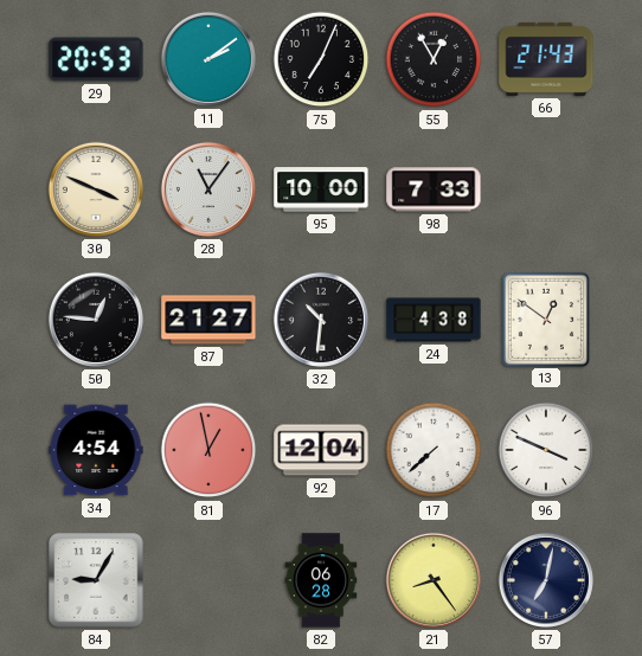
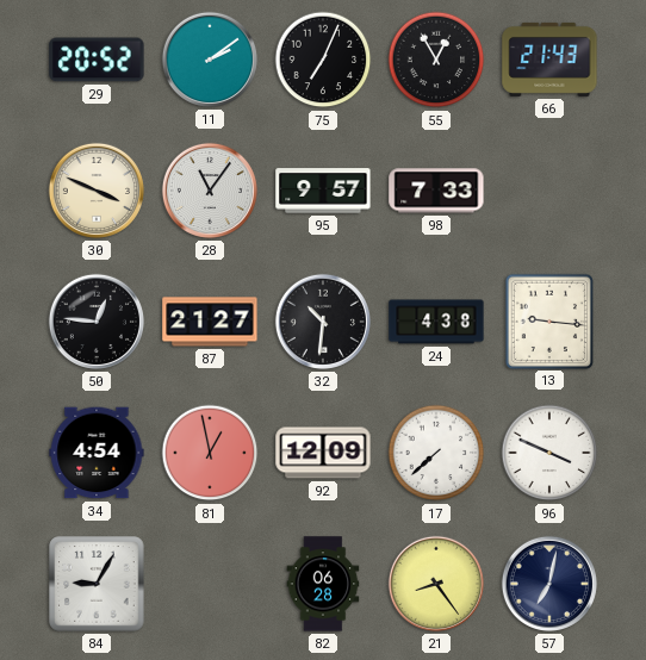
29: 20:53 -> 20:52
95: 10:00 -> 9:57
13: 12:51 -> 9:16
92: 12:04 -> 12:09
